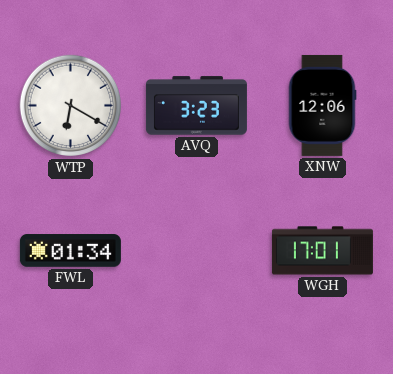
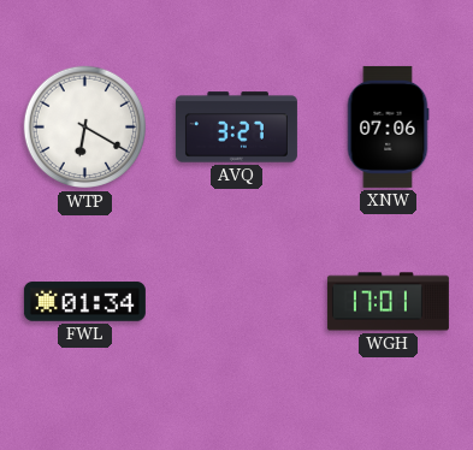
AVQ: 3:23 -> 3:27
XNW: 12:06 -> 07:06
